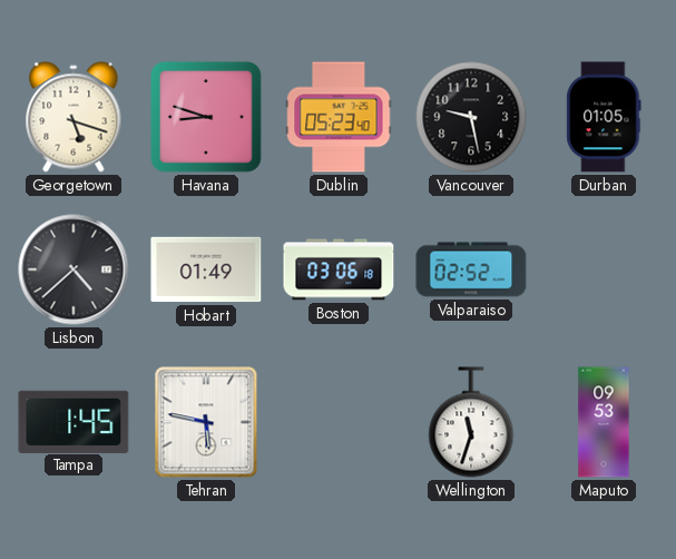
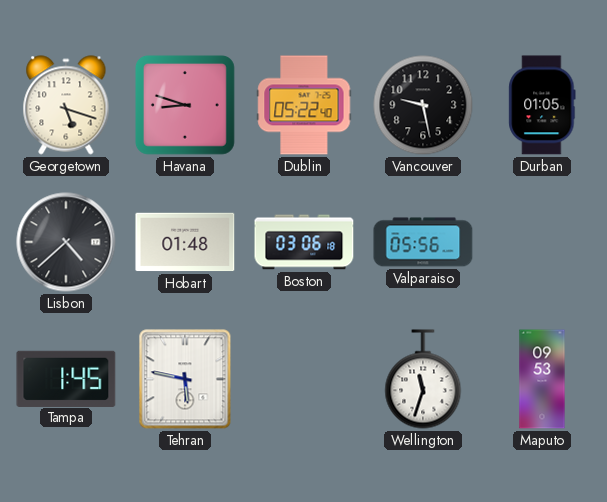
Dublin: 05:23 -> 05:22
Hobart: 01:49 -> 01:48
Valparaiso: 02:52 -> 05:56
